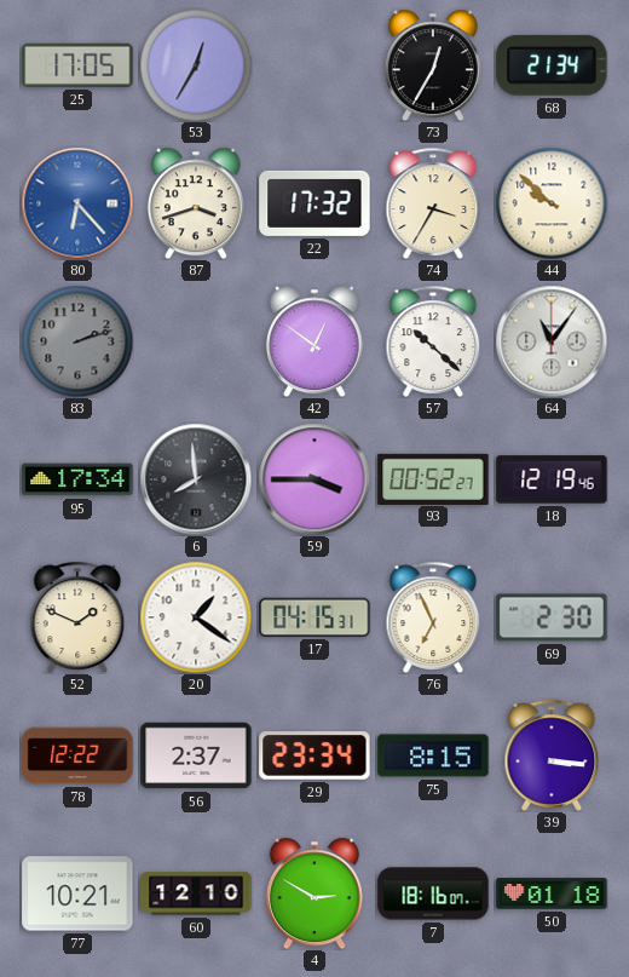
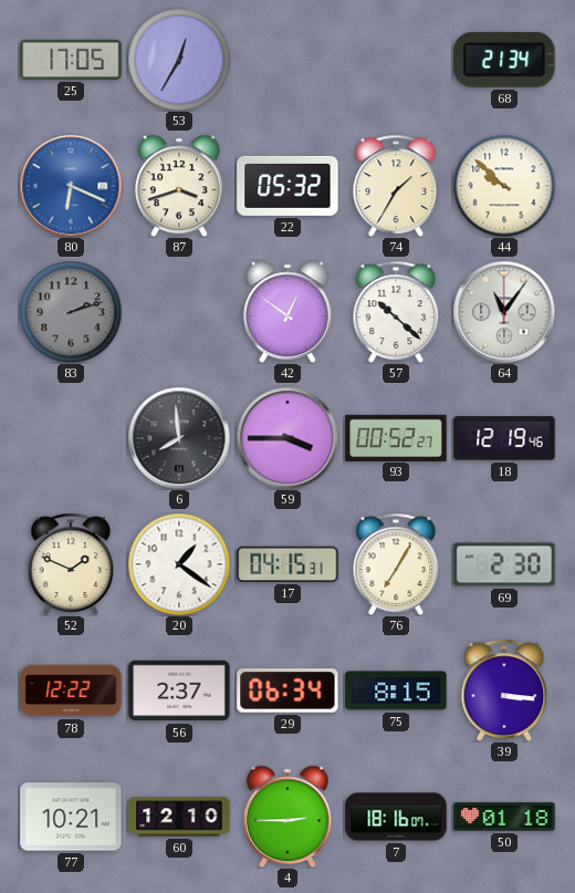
73: 12:35 -> none
80: 6:23 -> 6:19
22: 17:32 -> 05:32
74: 3:35 -> 1:35
95: 17:34 -> none
76: 6:56 -> 7:05
29: 23:34 -> 06:34
4: 2:50 -> 2:45
